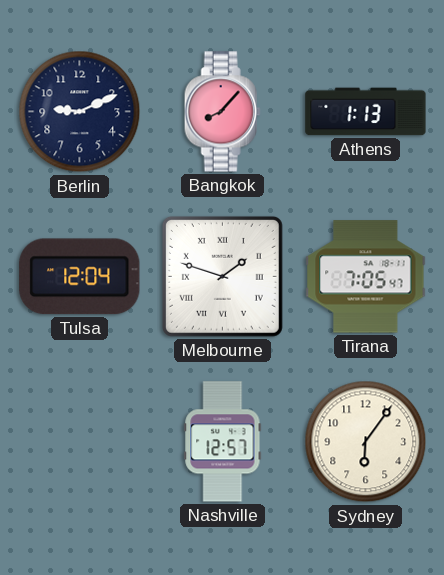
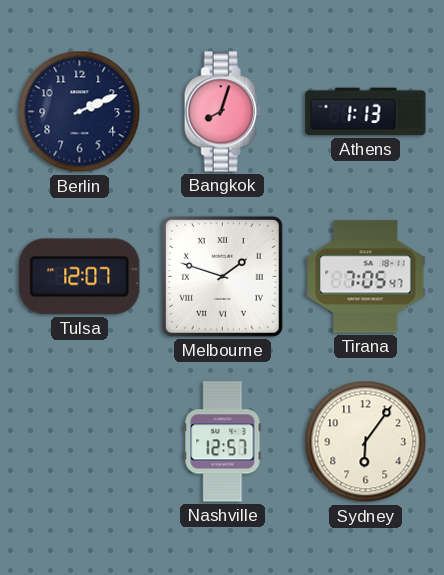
Berlin: 9:11 -> 2:11
Bangkok: 8:07 -> 8:03
Tulsa: 12:04 -> 12:07
